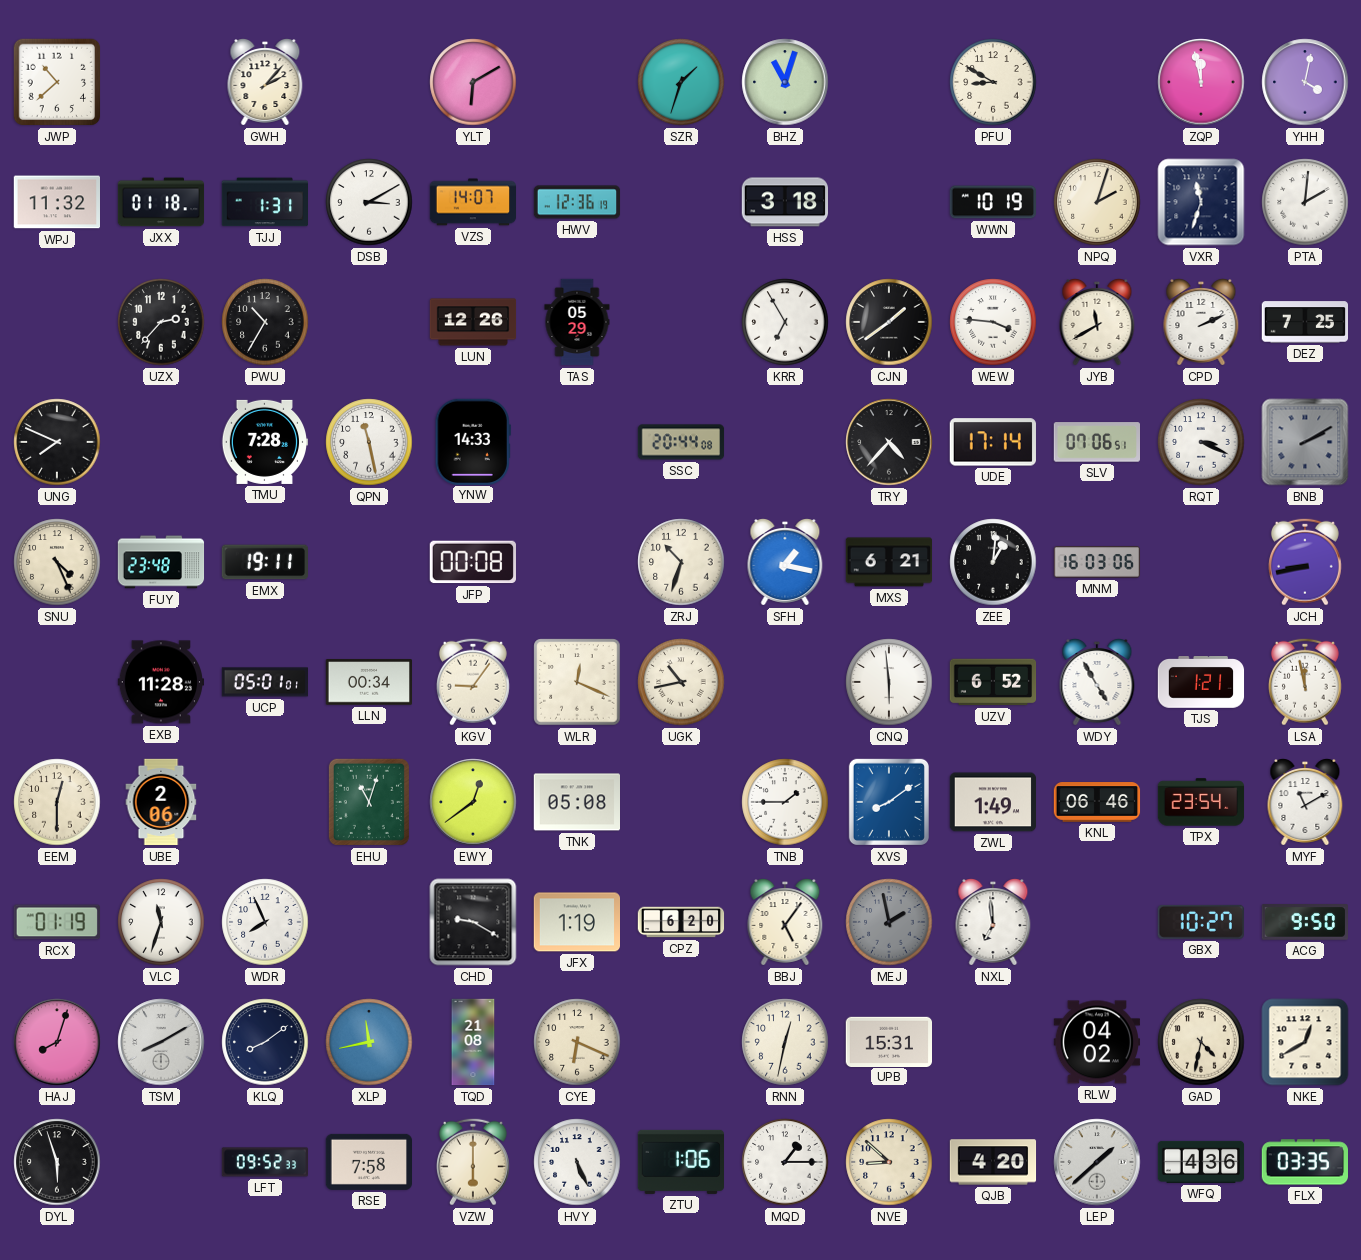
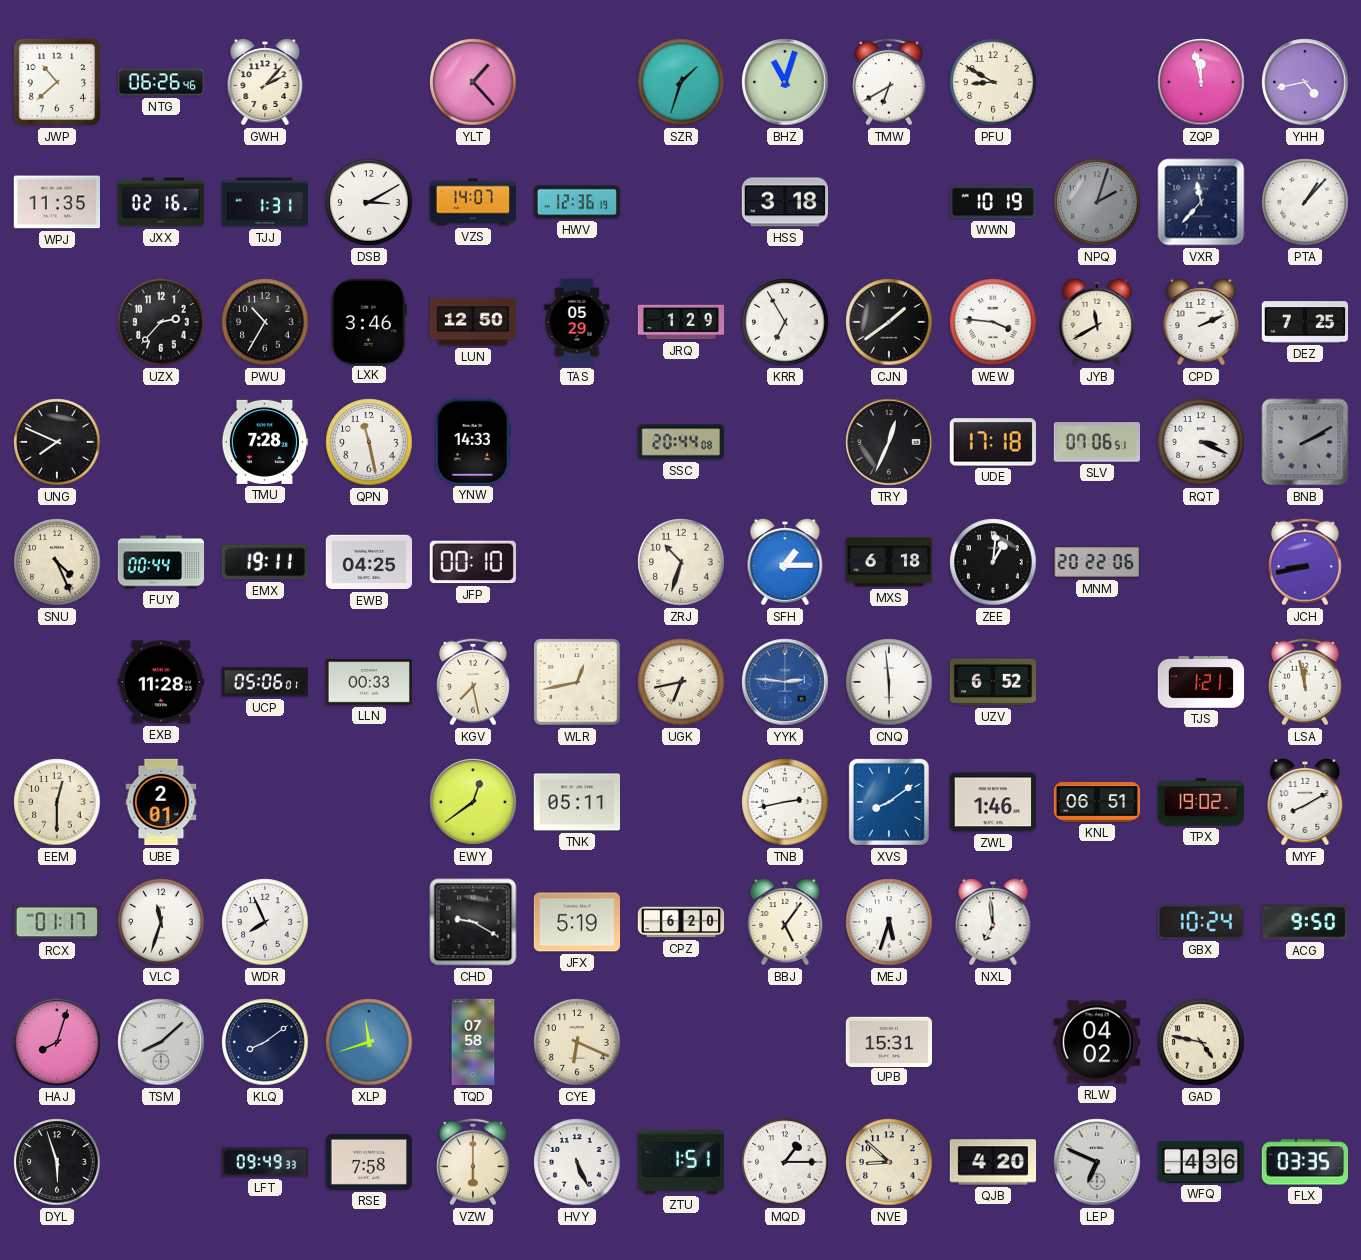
NTG: none -> 06:26
YLT: 6:10 -> 1:23
TMW: none -> 6:40
YHH: 4:02 -> 4:43
WPJ: 11:32 -> 11:35
JXX: 01:18 -> 02:16
NPQ dial: cream -> grey
VXR: 11:33 -> 11:37
PTA: 2:01 -> 1:07
LXK: none -> 3:46
LUN: 12:26 -> 12:50
JRQ: none -> 1:29
TRY: 4:37 -> 12:34
UDE: 17:14 -> 17:18
FUY: 23:48 -> 00:44
EWB: none -> 04:25
JFP: 00:08 -> 00:10
SFH: 1:17 -> 1:15
MXS: 6:21 -> 6:18
MNM: 16:03 -> 20:22
UCP: 05:01 -> 05:06
LLN: 00:34 -> 00:33
KGV: 9:06 -> 7:28
WLR: 12:19 -> 12:43
UGK: 10:43 -> 6:43
YYK: none -> 2:46
WDY: 4:55 -> none
UBE: 2:06 -> 2:01
EHU: 11:03 -> none
TNK: 05:08 -> 05:11
TNB: 1:45 -> 2:43
ZWL: 1:49 -> 1:46
KNL: 06:46 -> 06:51
TPX: 23:54 -> 19:02
MYF: 11:10 -> 8:10
RCX: 01:19 -> 01:17
JFX: 1:19 -> 5:19
MEJ: 1:58 -> 5:33
MEJ dial: grey -> white
GBX: 10:27 -> 10:24
TSM: 8:10 -> 8:08
XLP: 11:43 -> 11:42
TQD: 21:08 -> 07:58
RNN: 12:32 -> none
GAD: 4:32 -> 4:47
NKE: 12:40 -> none
LFT: 09:52 -> 09:49
ZTU: 1:06 -> 1:51
LEP: 1:38 -> 6:49
